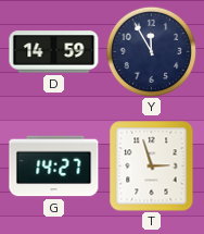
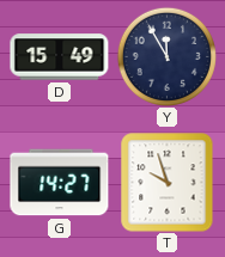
D: 14:59 -> 15:49
T: 2:57 -> 9:57
